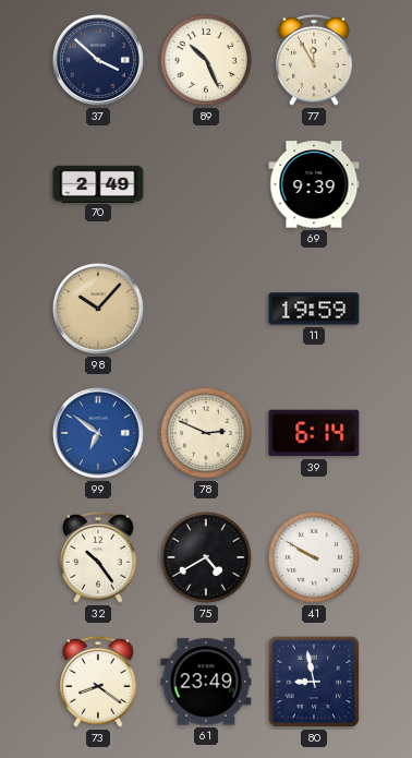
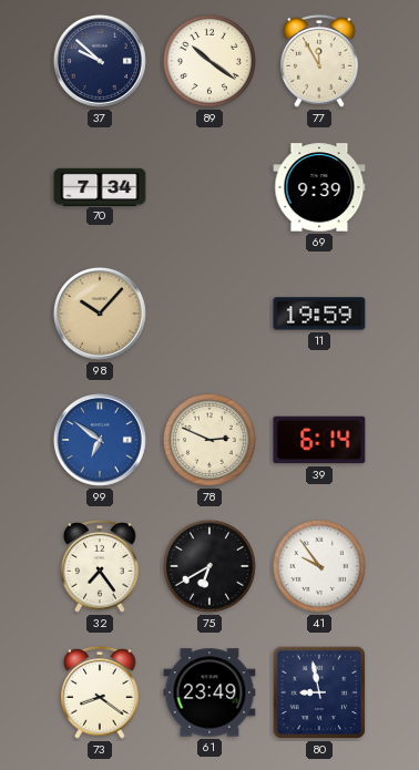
37: 3:52 -> 9:52
89: 10:26 -> 10:21
70: 2:49 -> 7:34
32: 10:24 -> 7:24
75: 4:40 -> 6:40
41: 9:50 -> 9:54
